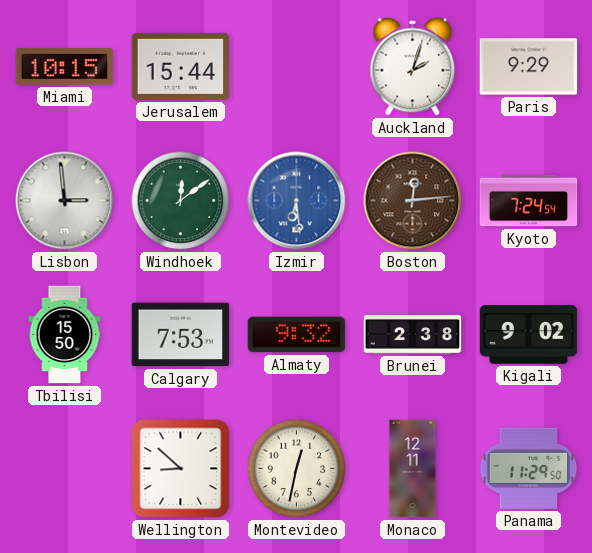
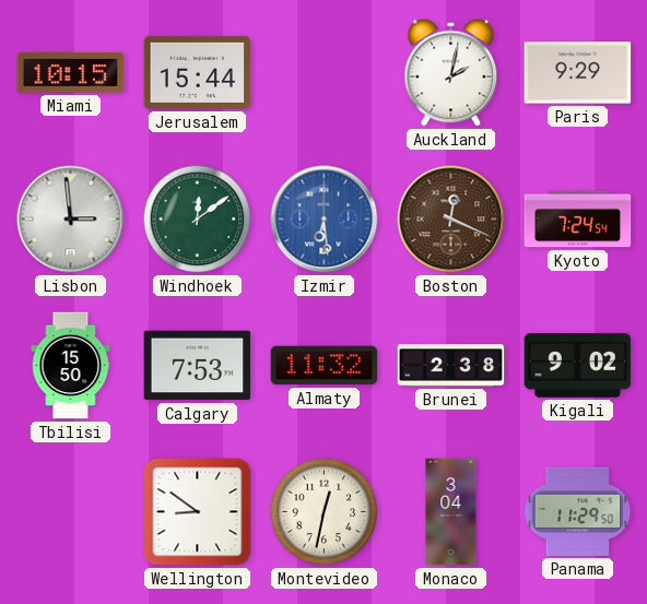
Auckland: 2:03 -> 2:02
Boston: 12:14 -> 12:19
Almaty: 9:32 -> 11:32
Wellington: 8:52 -> 8:51
Monaco: 12:11 -> 3:04
